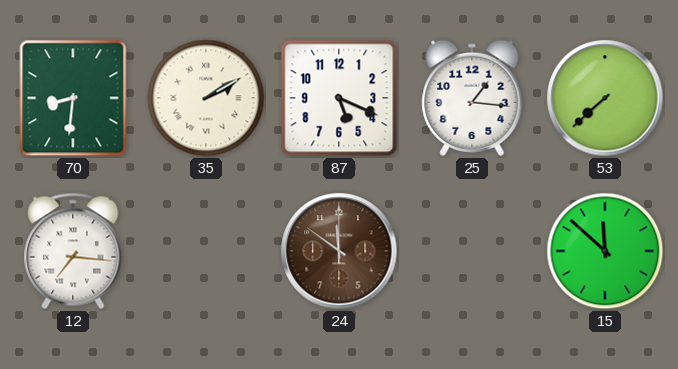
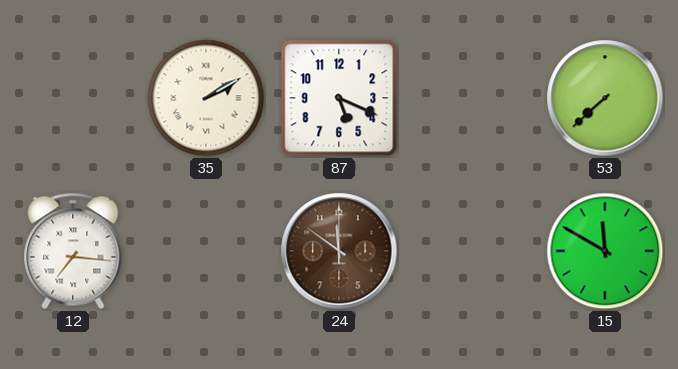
70: 8:31 -> none
25: 1:16 -> none
15: 11:52 -> 11:50
